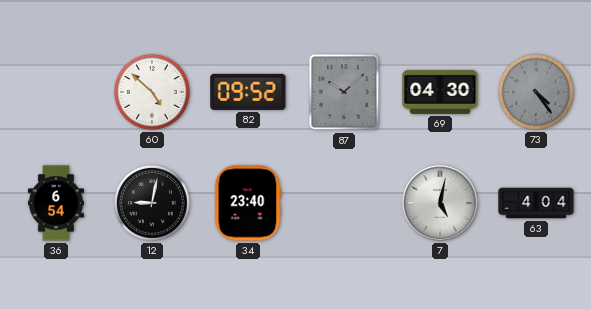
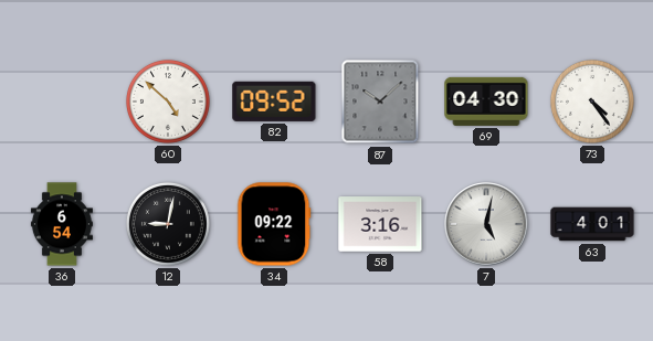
73 dial: grey -> white
34: 23:40 -> 09:22
58: none -> 3:16
63: 4:04 -> 4:01
